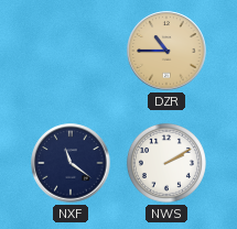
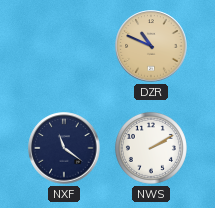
DZR: 10:45 -> 10:49
